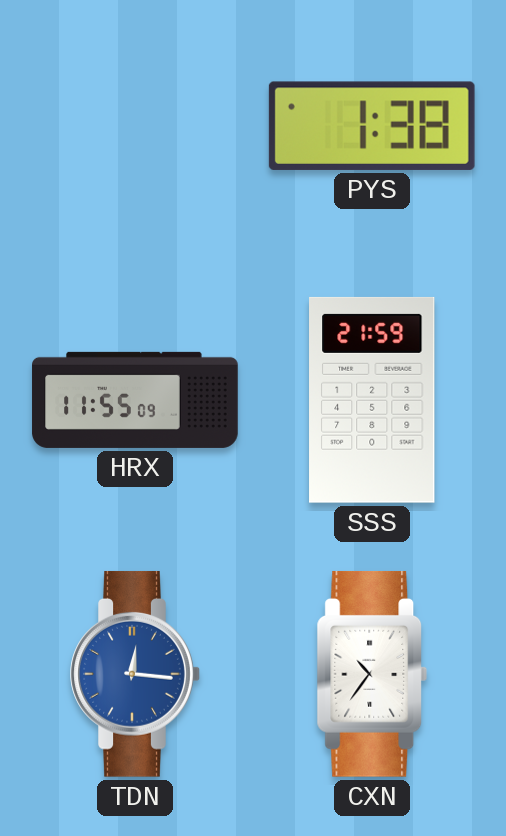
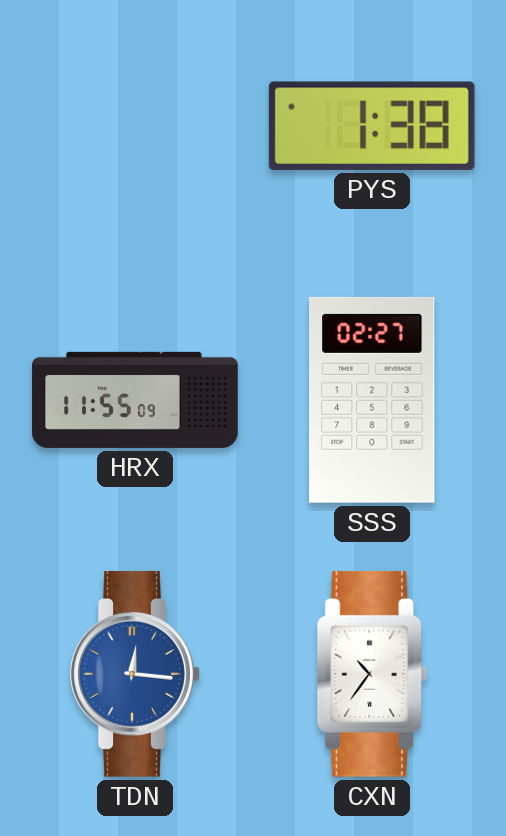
SSS: 21:59 -> 02:27
